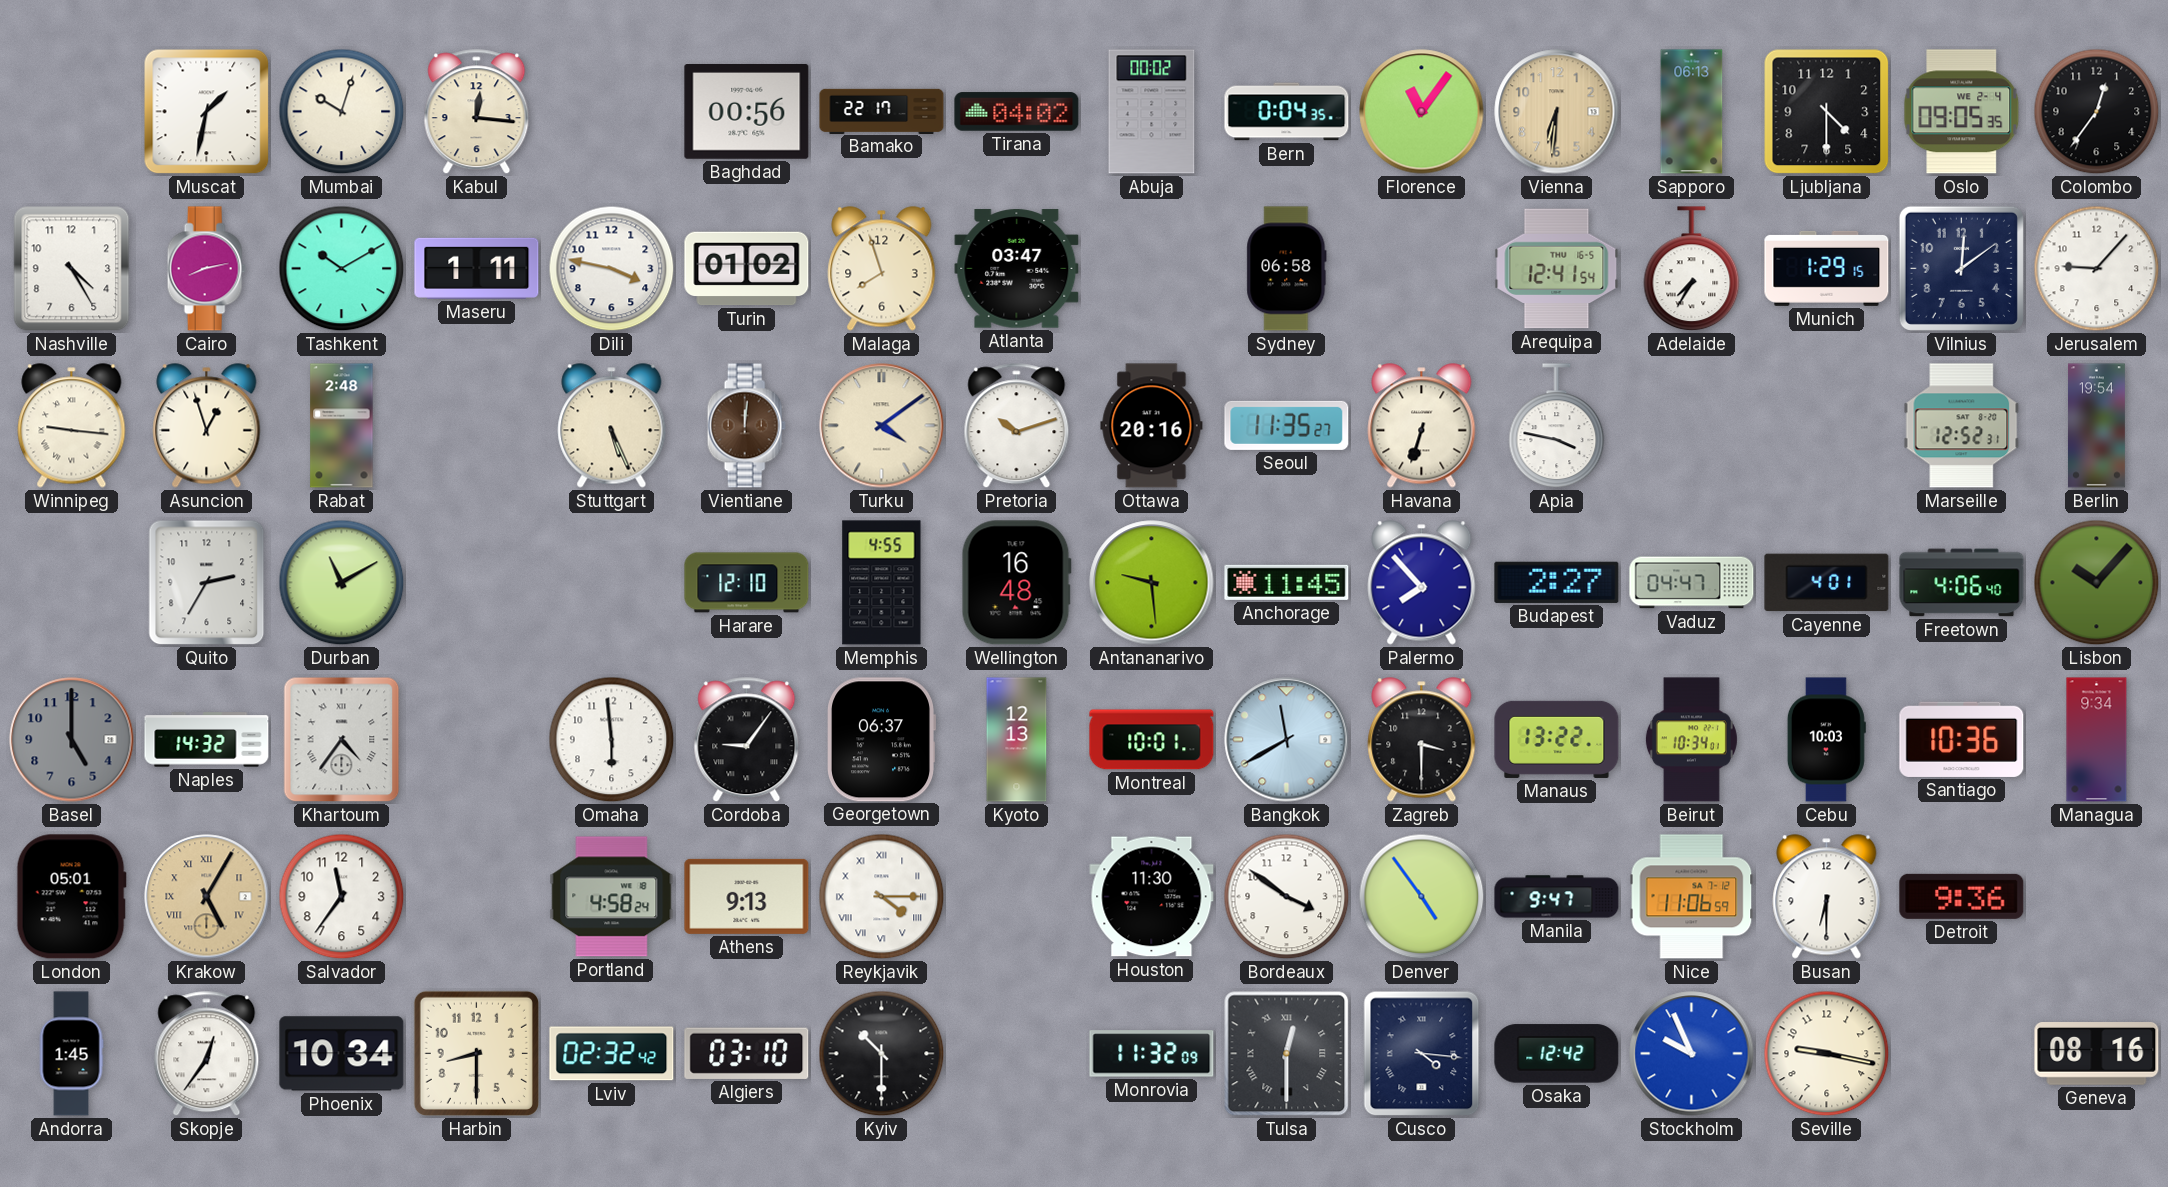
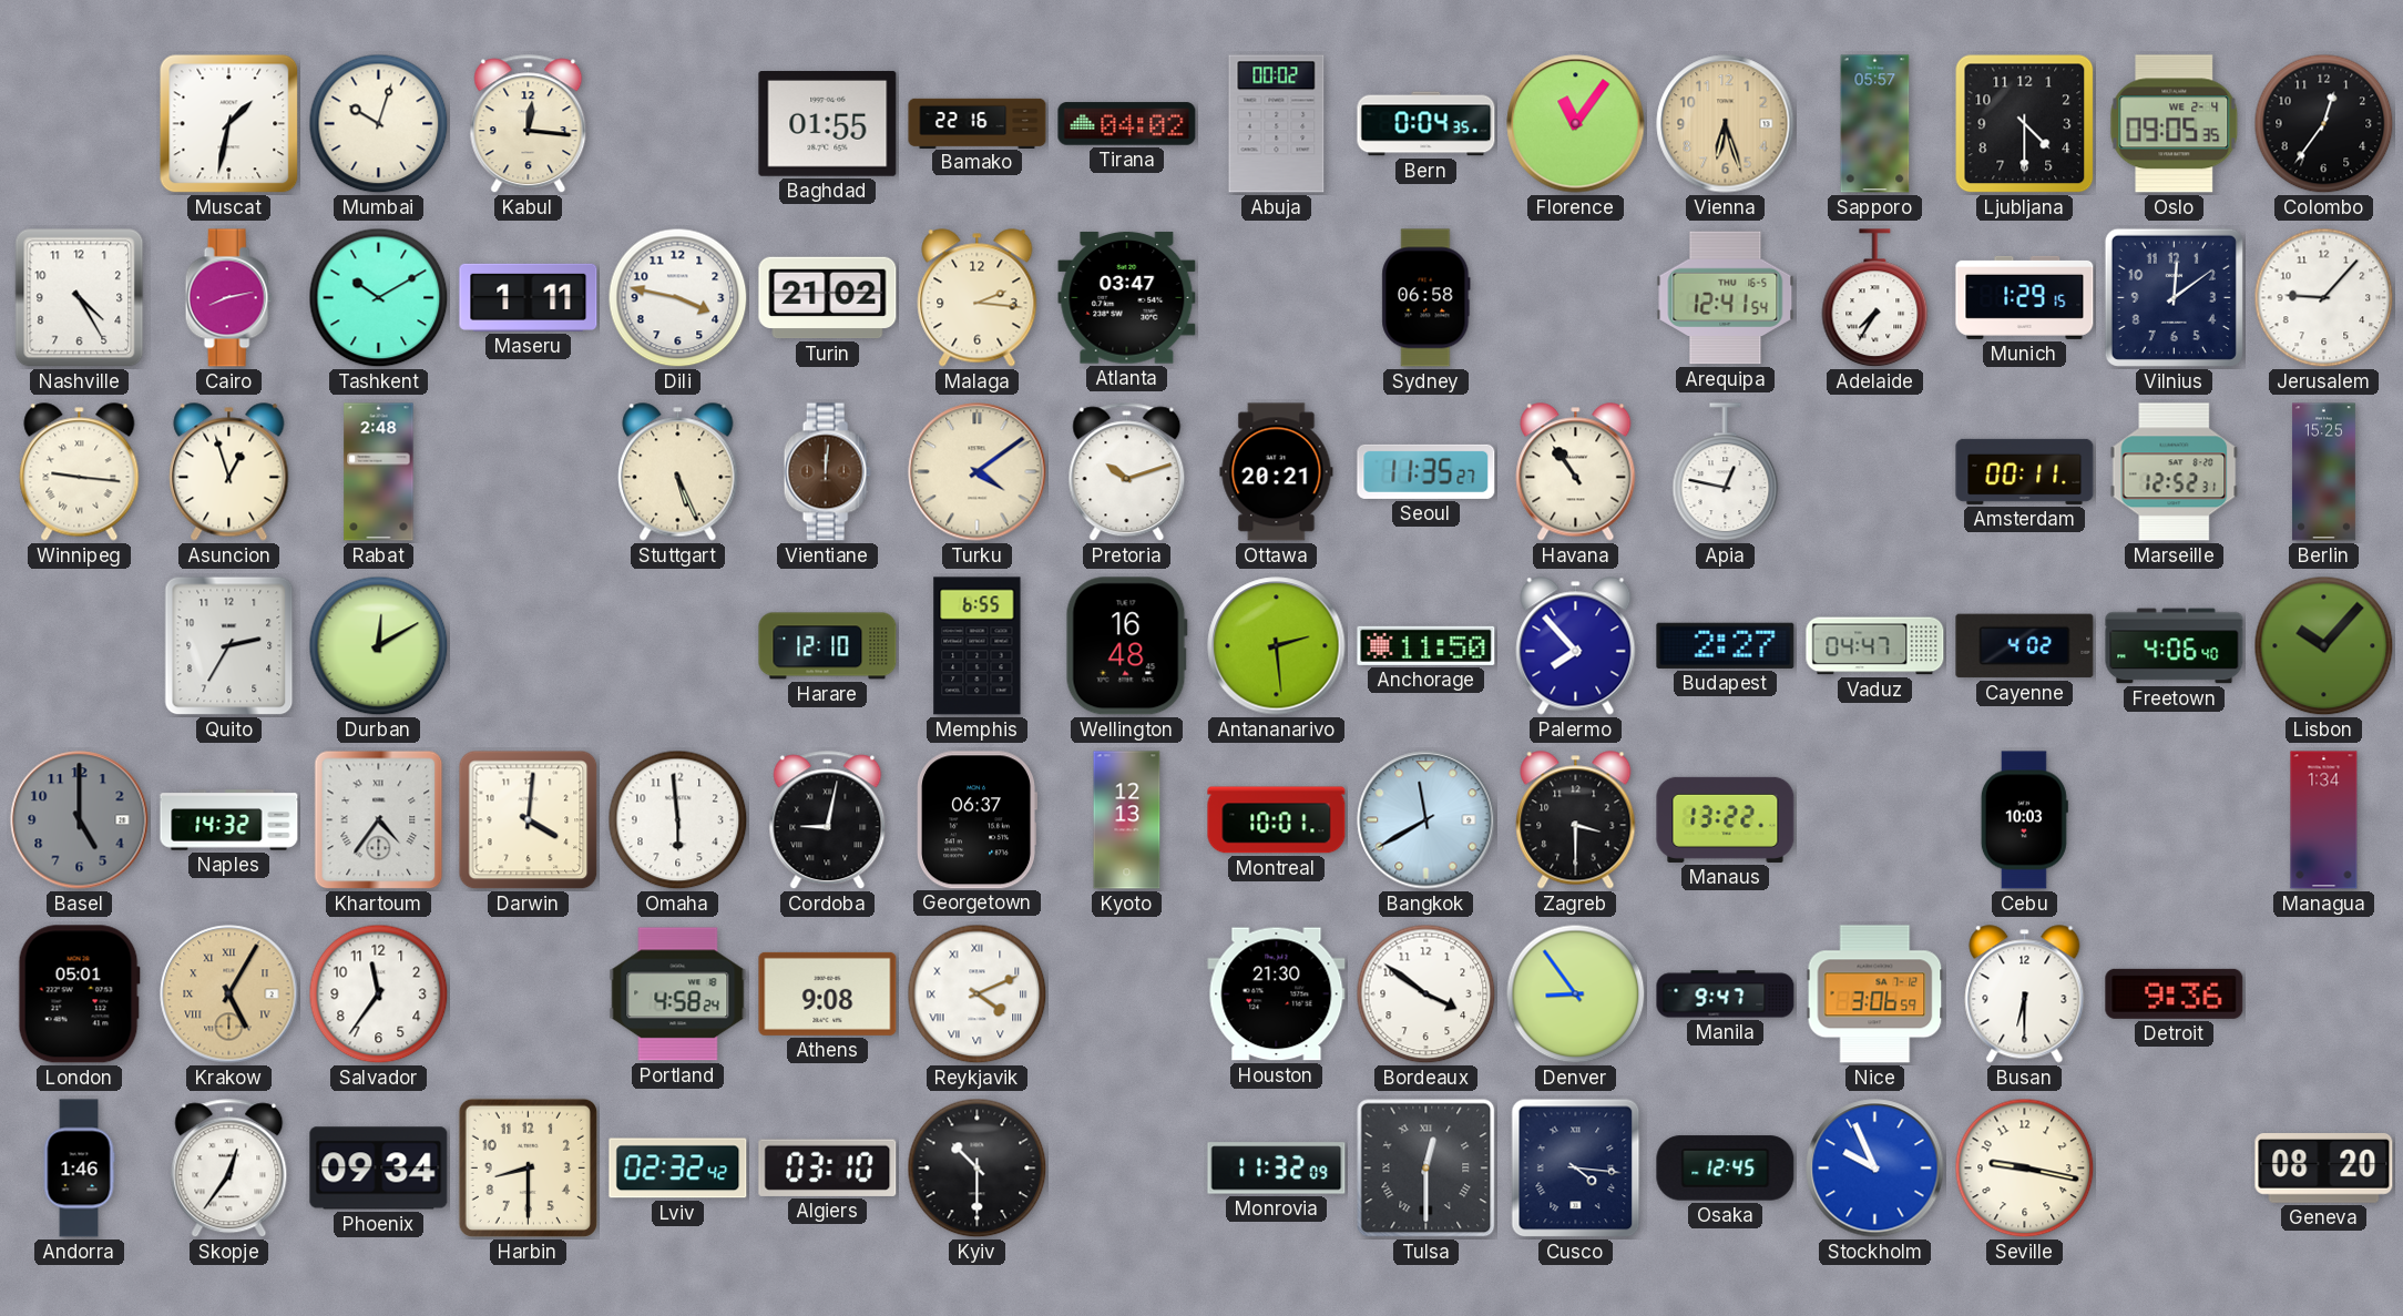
Baghdad: 00:56 -> 01:55
Bamako: 22:17 -> 22:16
Vienna: 6:31 -> 6:27
Sapporo: 06:13 -> 05:57
Turin: 01:02 -> 21:02
Malaga: 7:57 -> 2:16
Ottawa: 20:16 -> 20:21
Havana: 6:33 -> 10:54
Apia: 3:47 -> 12:47
Amsterdam: none -> 00:11
Berlin: 19:54 -> 15:25
Durban: 11:10 -> 12:10
Memphis: 4:55 -> 6:55
Antananarivo: 9:29 -> 2:29
Anchorage: 11:45 -> 11:50
Cayenne: 4:01 -> 4:02
Darwin: none -> 4:01
Cordoba: 9:06 -> 9:02
Beirut: 10:34 -> none
Santiago: 10:36 -> none
Managua: 9:34 -> 1:34
Athens: 9:13 -> 9:08
Reykjavik: 4:15 -> 4:11
Houston: 11:30 -> 21:30
Denver: 4:54 -> 8:54
Nice: 11:06 -> 3:06
Andorra: 1:45 -> 1:46
Phoenix: 10:34 -> 09:34
Osaka: 12:42 -> 12:45
Geneva: 08:16 -> 08:20
